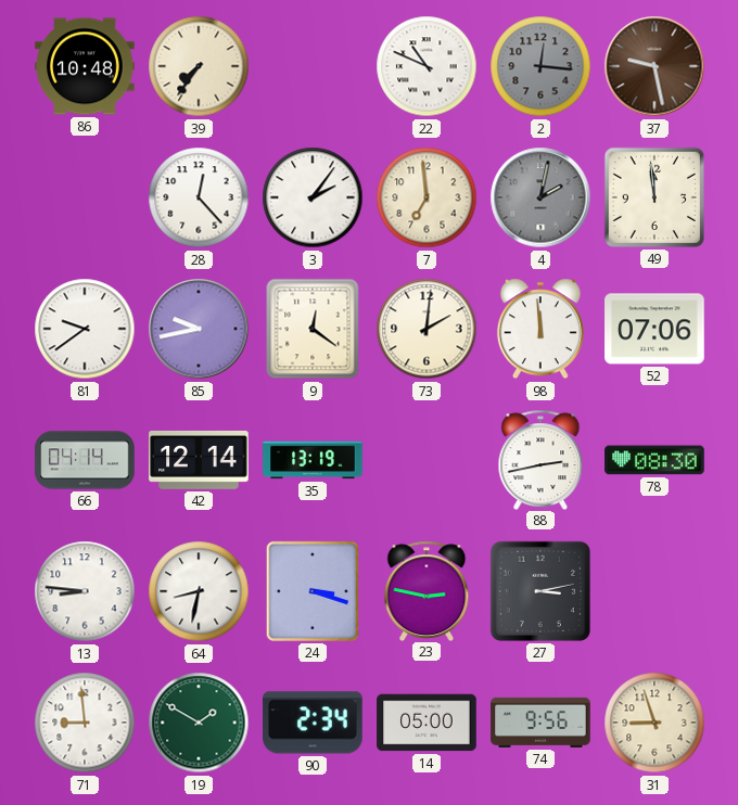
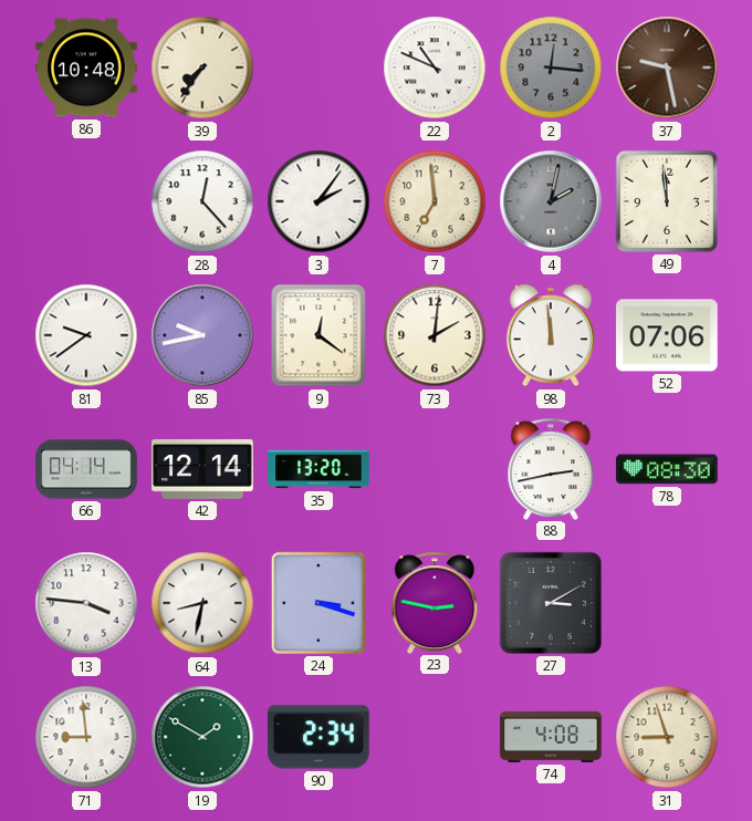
35: 13:19 -> 13:20
13: 8:46 -> 3:46
27: 3:13 -> 3:10
14: 05:00 -> none
74: 9:56 -> 4:08
